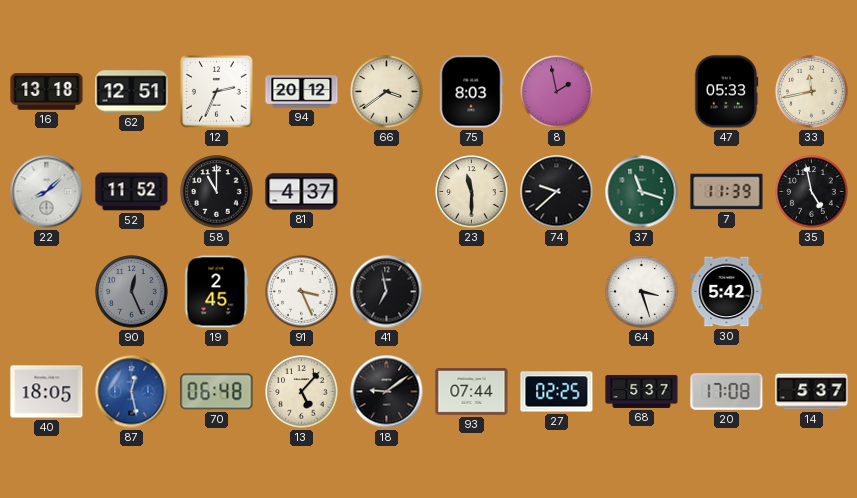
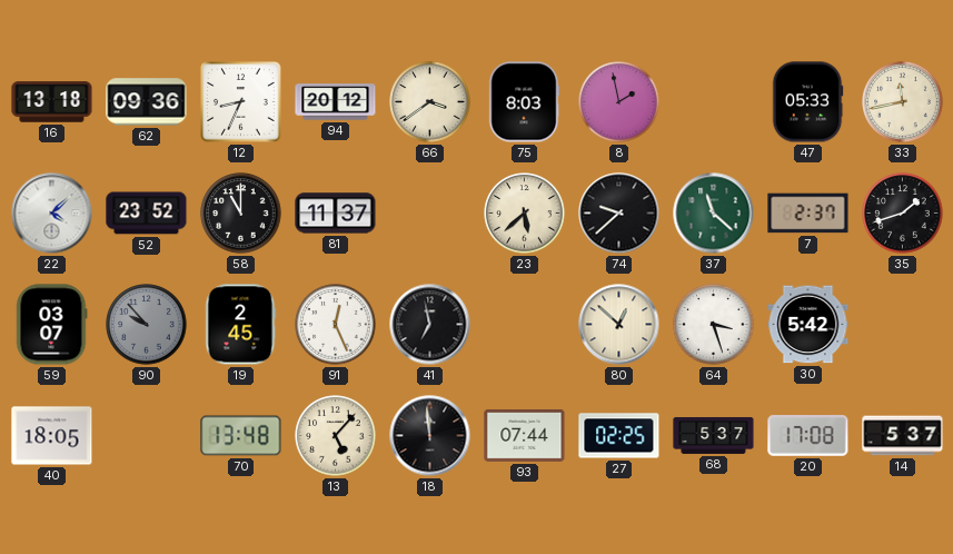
62: 12:51 -> 09:36
12: 2:34 -> 8:34
22: 8:08 -> 4:08
52: 11:52 -> 23:52
81: 4:37 -> 11:37
23: 11:30 -> 5:38
37: 11:18 -> 11:22
7: 11:39 -> 2:37
35: 4:58 -> 1:42
59: none -> 03:07
90: 12:26 -> 9:53
91: 3:26 -> 12:26
80: none -> 12:52
87: 12:28 -> none
70: 06:48 -> 13:48
18: 9:09 -> 11:59
